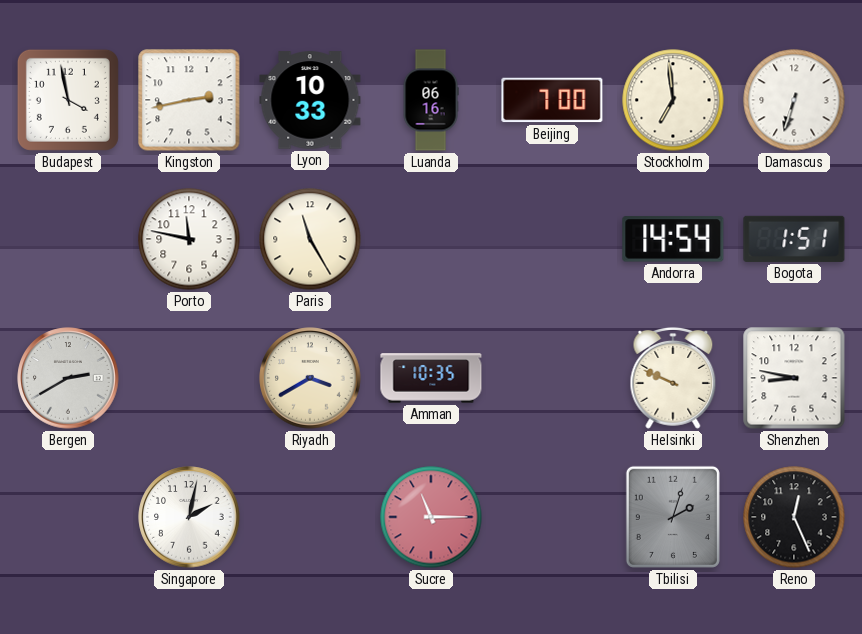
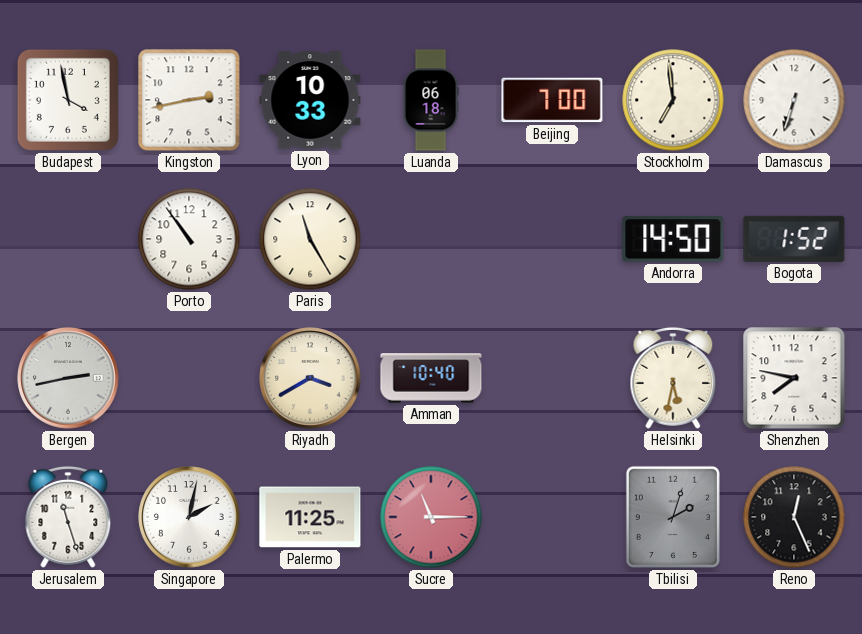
Luanda: 06:16 -> 06:18
Porto: 11:47 -> 10:54
Andorra: 14:54 -> 14:50
Bogota: 1:51 -> 1:52
Bergen: 2:40 -> 2:43
Amman: 10:35 -> 10:40
Helsinki: 9:49 -> 5:32
Shenzhen: 8:47 -> 7:47
Jerusalem: none -> 11:27
Palermo: none -> 11:25
